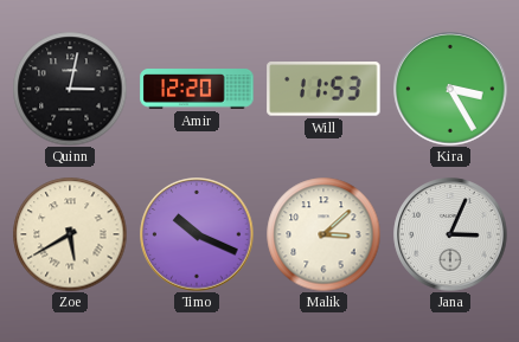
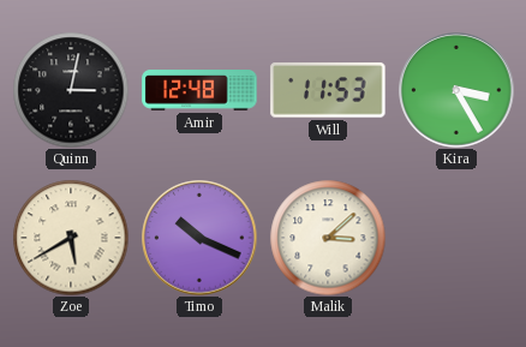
Amir: 12:20 -> 12:48
Jana: 3:04 -> none
